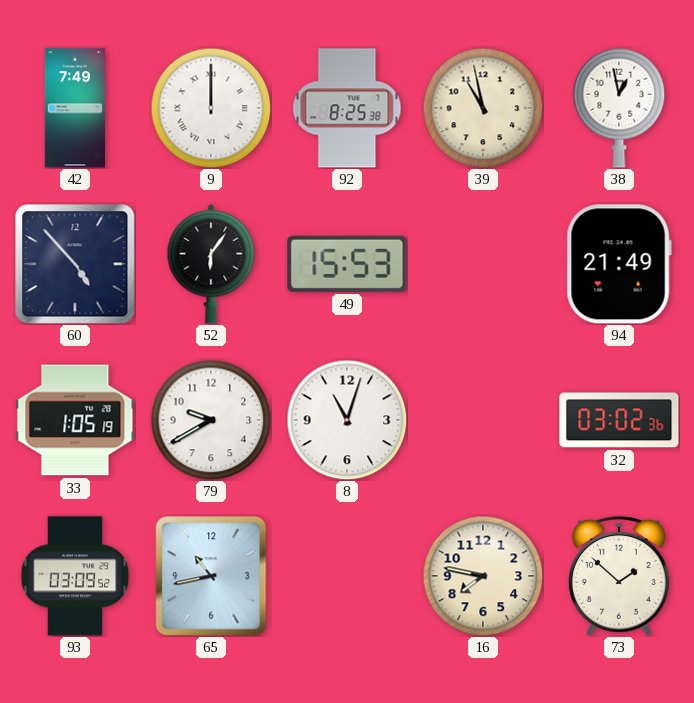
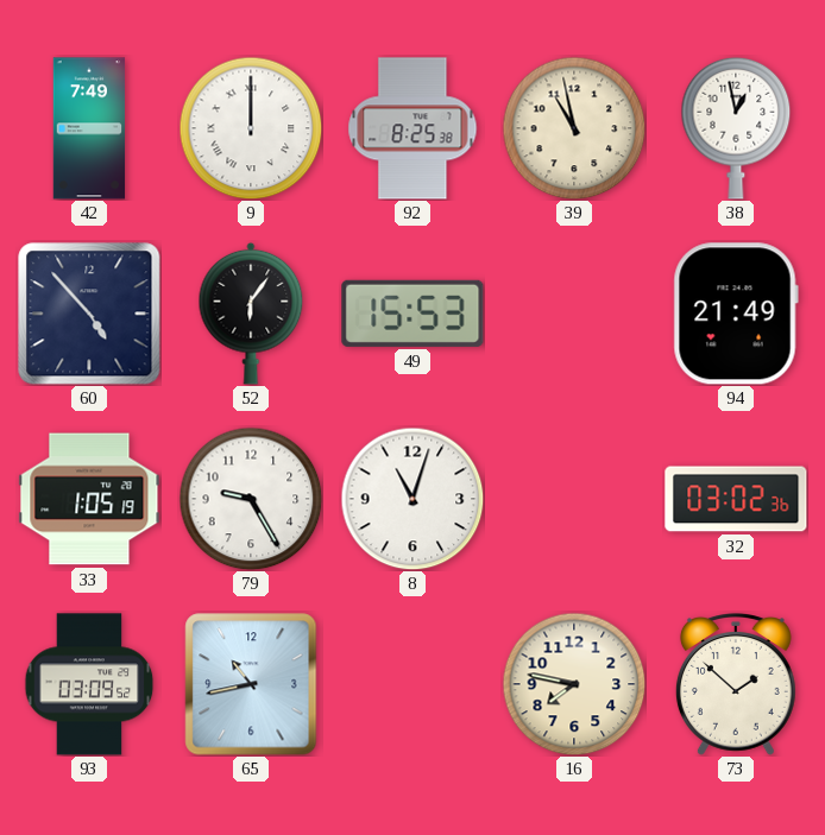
79: 9:40 -> 9:25
